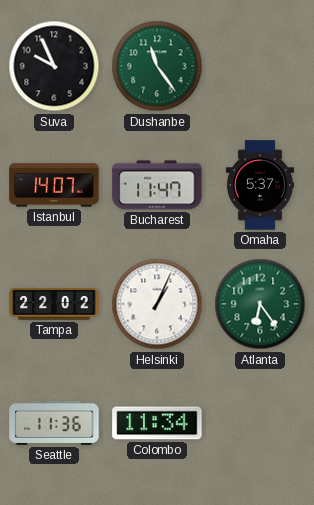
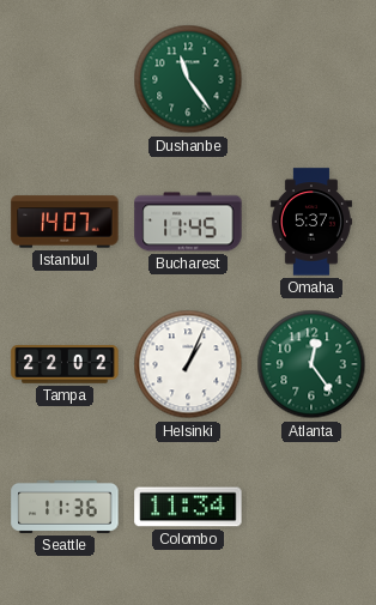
Suva: 9:56 -> none
Bucharest: 11:47 -> 11:45
Atlanta: 6:24 -> 12:24
